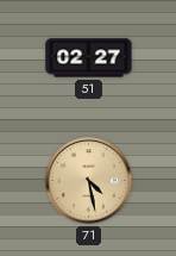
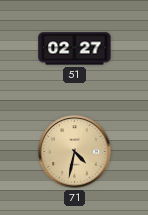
71: 4:28 -> 4:32
